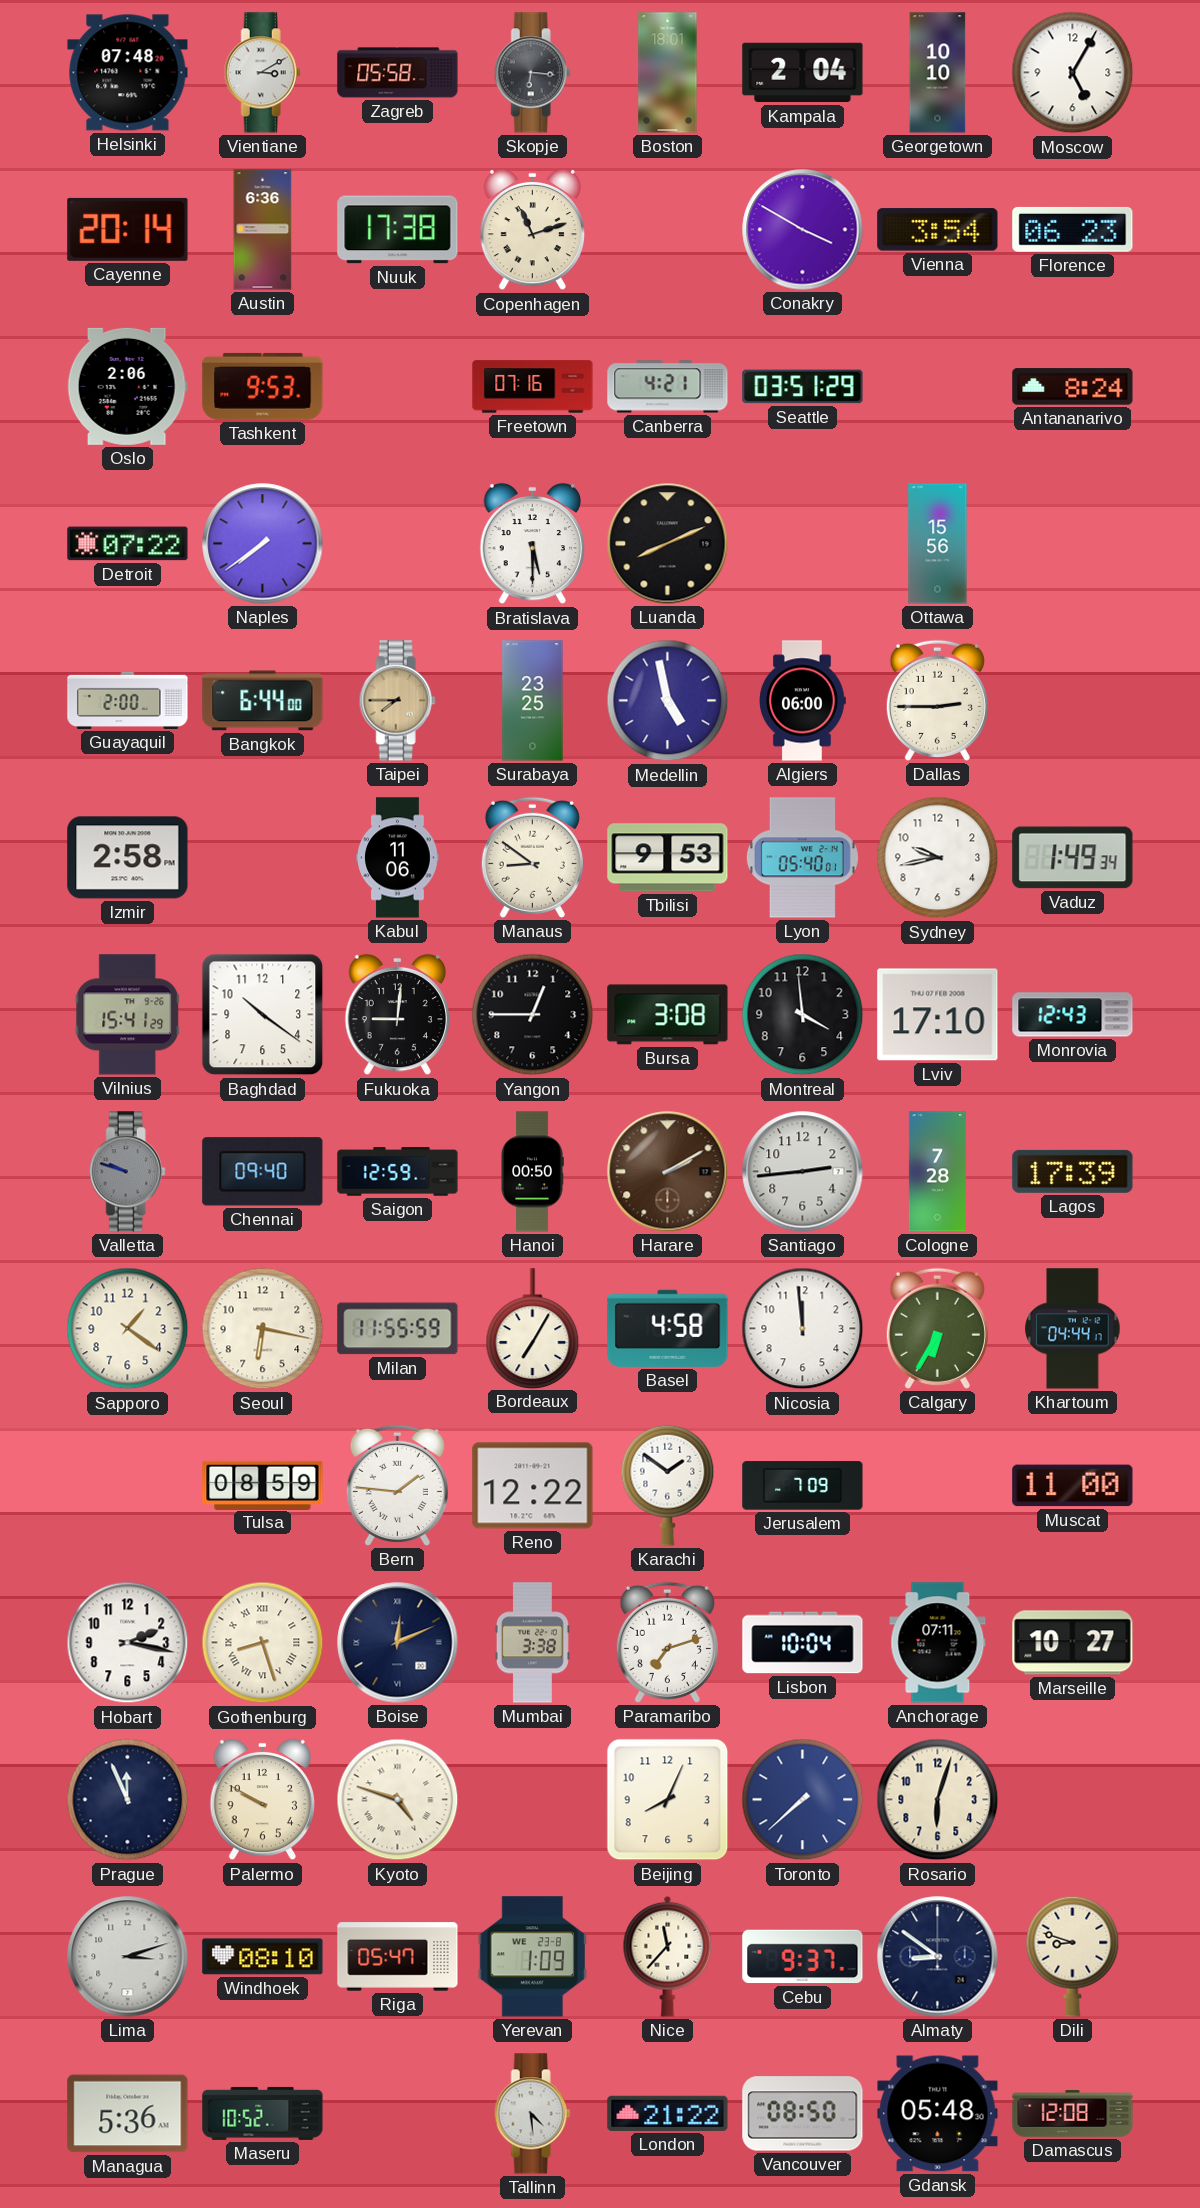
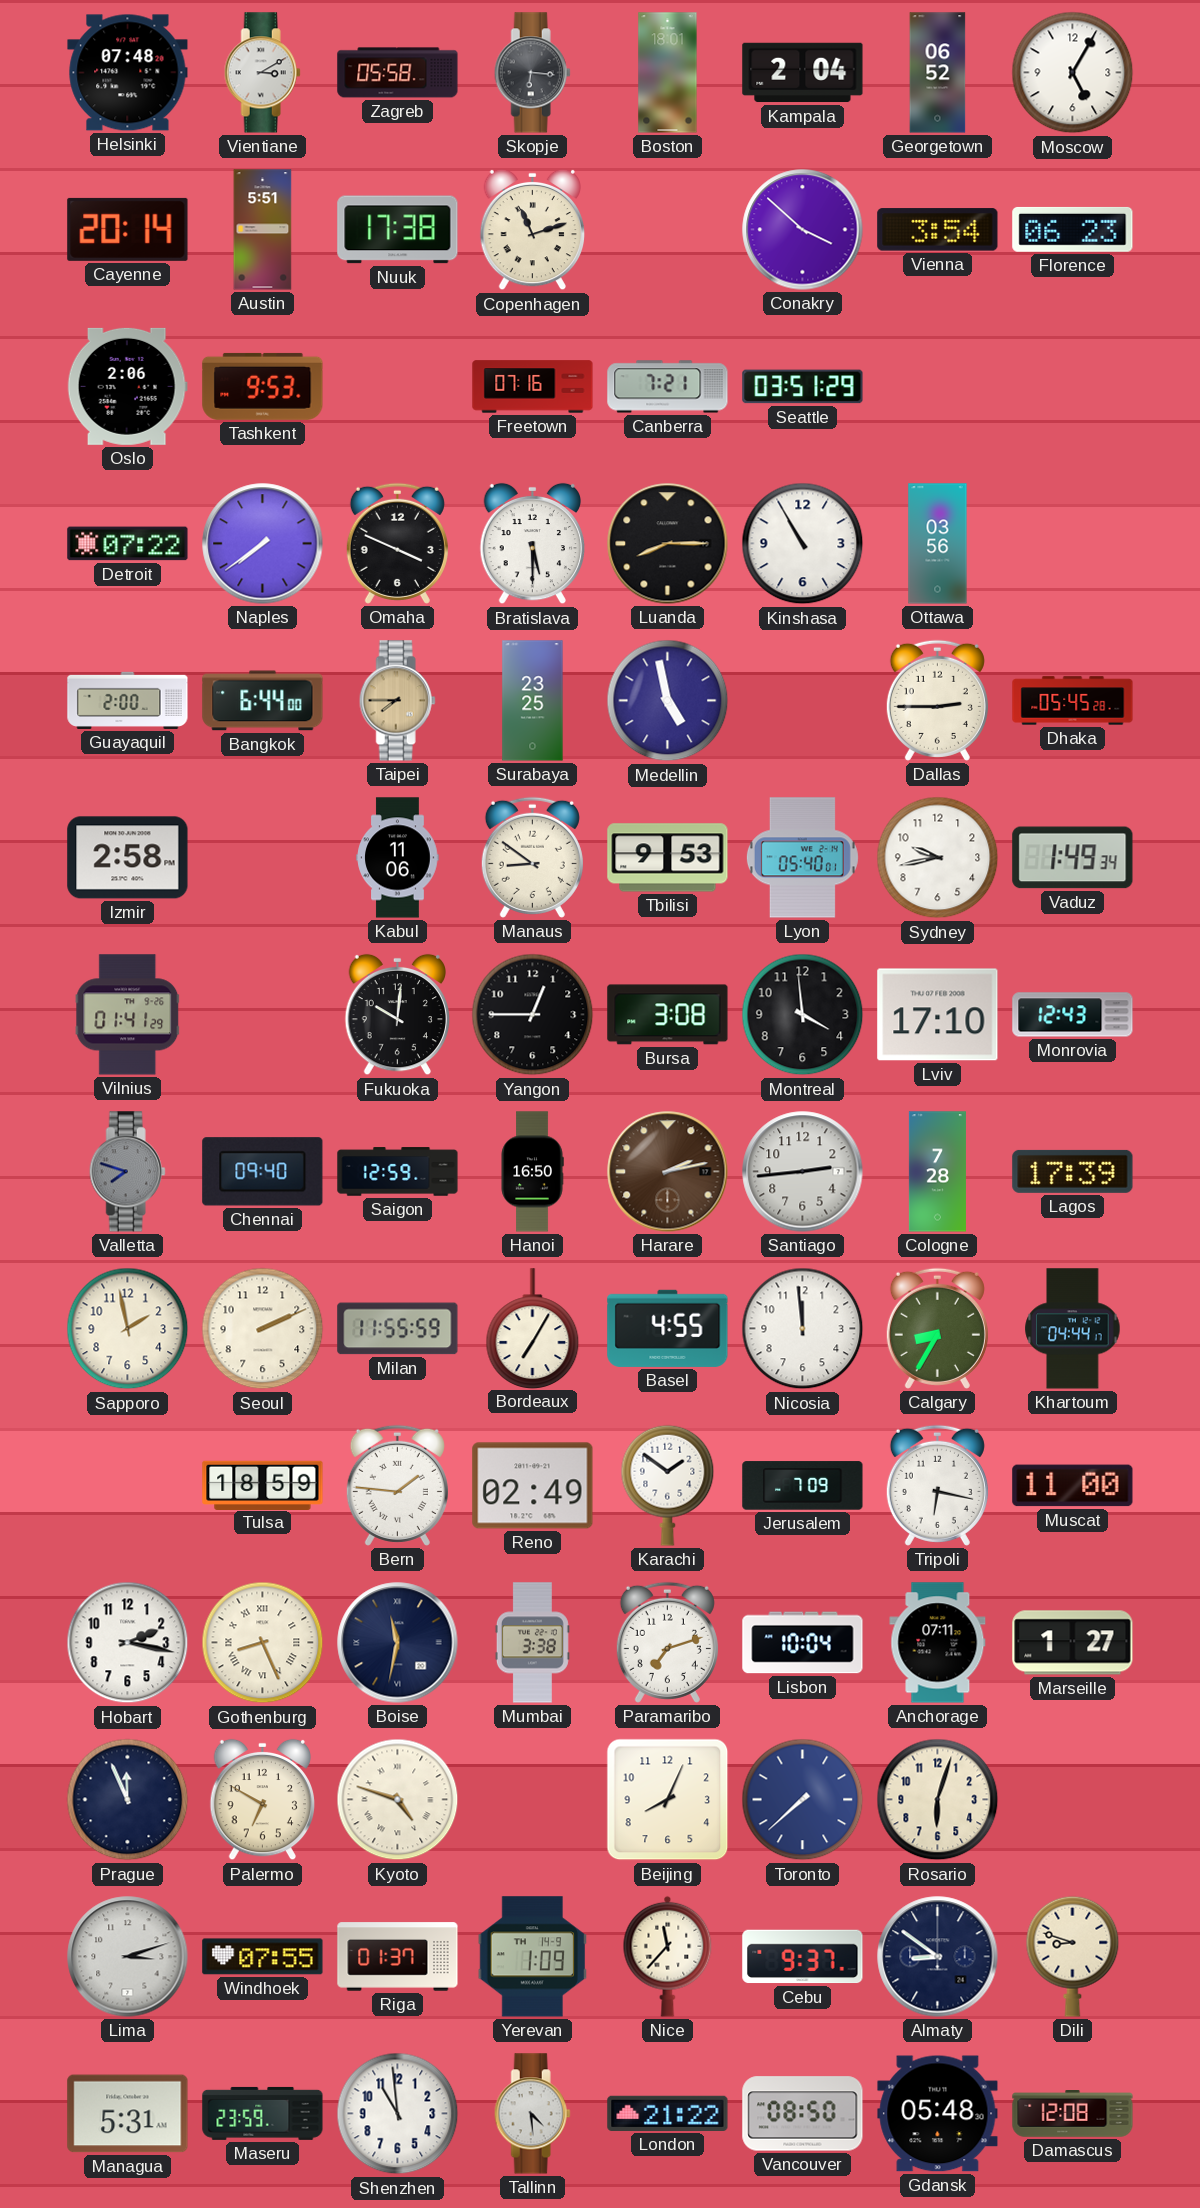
Georgetown: 10:10 -> 06:52
Austin: 6:36 -> 5:51
Conakry: 3:50 -> 3:52
Canberra: 4:21 -> 7:21
Antananarivo: 8:24 -> none
Omaha: none -> 3:49
Luanda: 8:11 -> 8:15
Kinshasa: none -> 10:55
Ottawa: 15:56 -> 03:56
Algiers: 06:00 -> none
Dhaka: none -> 05:45
Vilnius: 15:41 -> 01:41
Baghdad: 10:21 -> none
Fukuoka: 9:01 -> 10:01
Valletta: 9:48 -> 7:48
Hanoi: 00:50 -> 16:50
Harare: 2:10 -> 2:13
Sapporo: 1:21 -> 1:58
Seoul: 6:17 -> 2:11
Basel: 4:58 -> 4:55
Calgary: 6:35 -> 8:35
Tulsa: 08:59 -> 18:59
Reno: 12:22 -> 02:49
Tripoli: none -> 6:17
Gothenburg: 8:27 -> 8:26
Boise: 12:11 -> 11:32
Marseille: 10:27 -> 1:27
Palermo: 9:50 -> 6:50
Windhoek: 08:10 -> 07:55
Riga: 05:47 -> 01:37
Yerevan date: WE 23-8 -> TH 14-9
Managua: 5:36 -> 5:31
Maseru: 10:52 -> 23:59
Shenzhen: none -> 10:59
